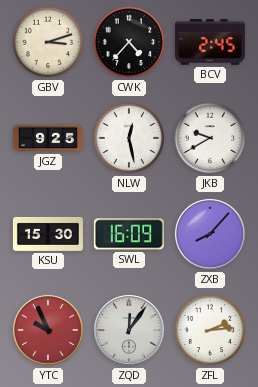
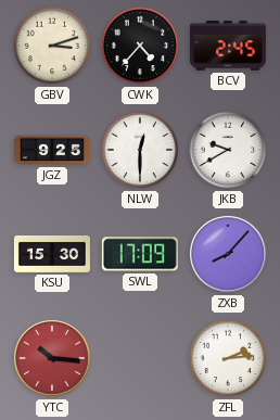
NLW: 12:28 -> 12:30
SWL: 16:09 -> 17:09
YTC: 9:56 -> 10:16
ZQD: 12:06 -> none
